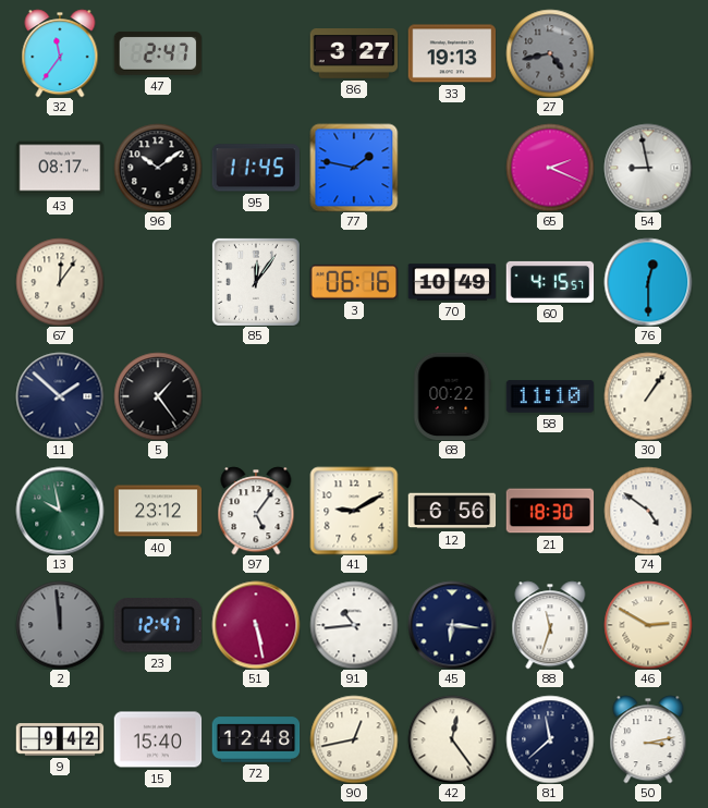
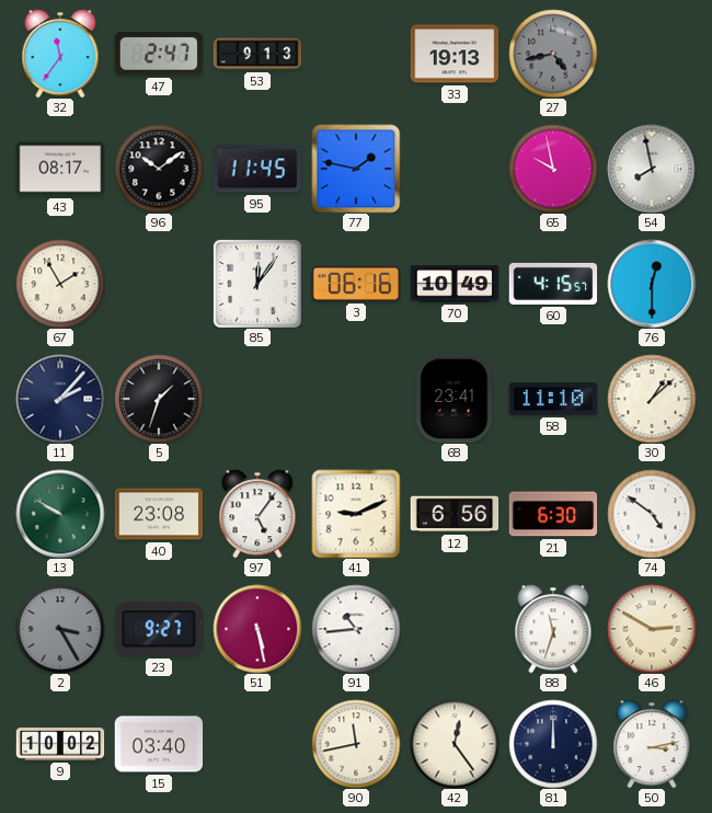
53: none -> 9:13
86: 3:27 -> none
65: 2:19 -> 9:58
54: 8:58 -> 7:58
67: 12:06 -> 1:55
11: 1:52 -> 2:07
5: 1:24 -> 1:33
68: 00:22 -> 23:41
30: 1:06 -> 1:08
13: 9:58 -> 9:50
40: 23:12 -> 23:08
41: 9:10 -> 9:11
21: 18:30 -> 6:30
2: 11:59 -> 3:25
23: 12:47 -> 9:27
45: 6:16 -> none
9: 9:42 -> 10:02
15: 15:40 -> 03:40
72: 12:48 -> none
90: 12:43 -> 11:43
81: 11:38 -> 12:00
